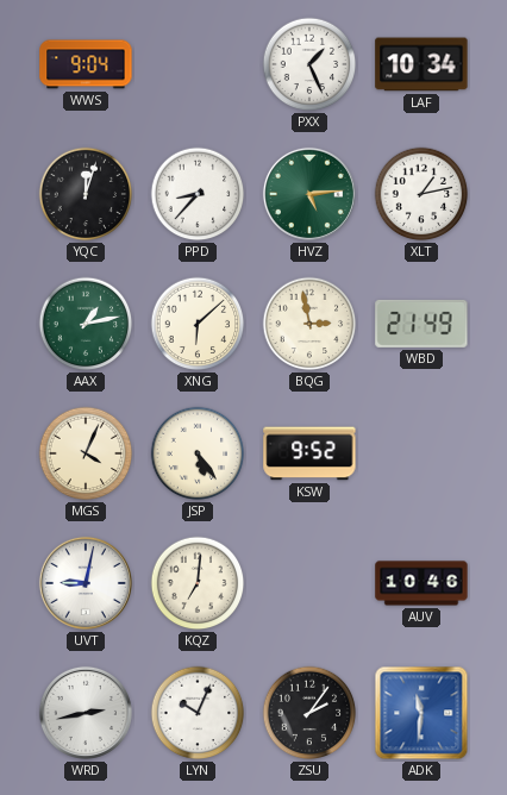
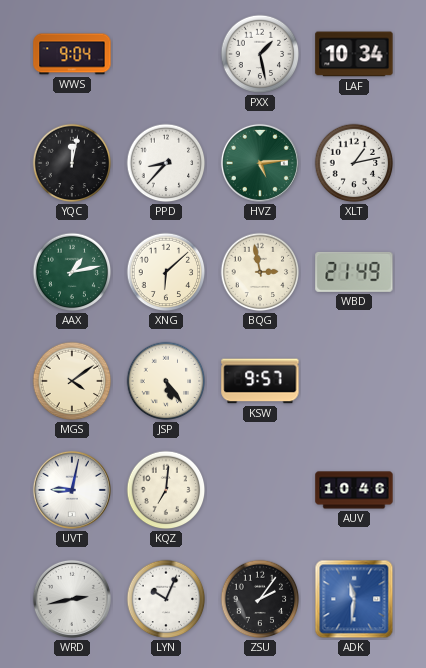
PXX: 1:26 -> 1:28
YQC: 12:03 -> 12:02
MGS: 4:04 -> 4:09
KSW: 9:52 -> 9:57
